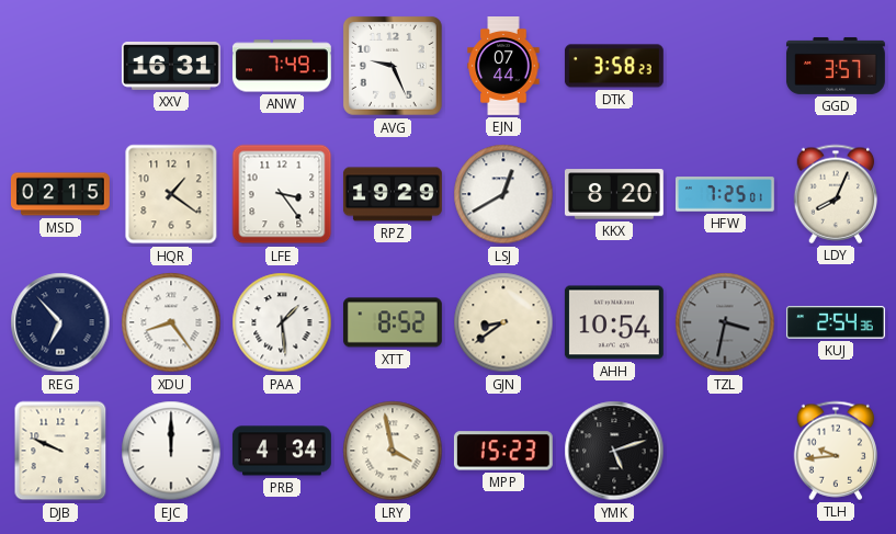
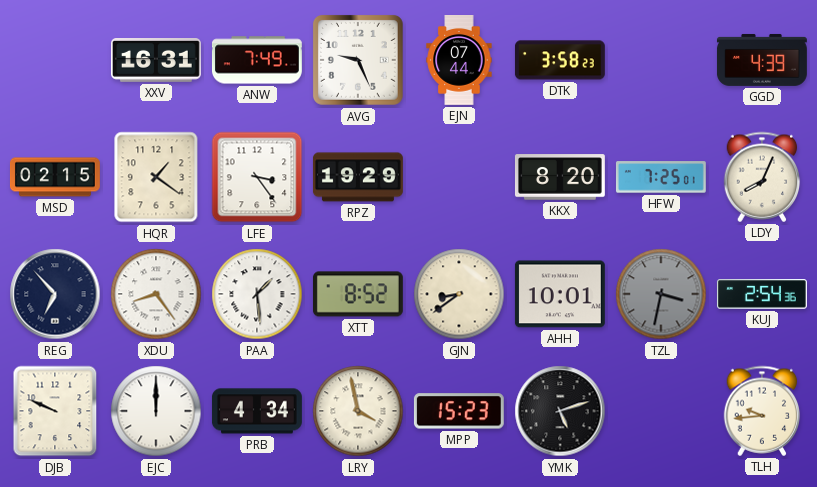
GGD: 3:57 -> 4:39
LSJ: 12:40 -> none
AHH: 10:54 -> 10:01
